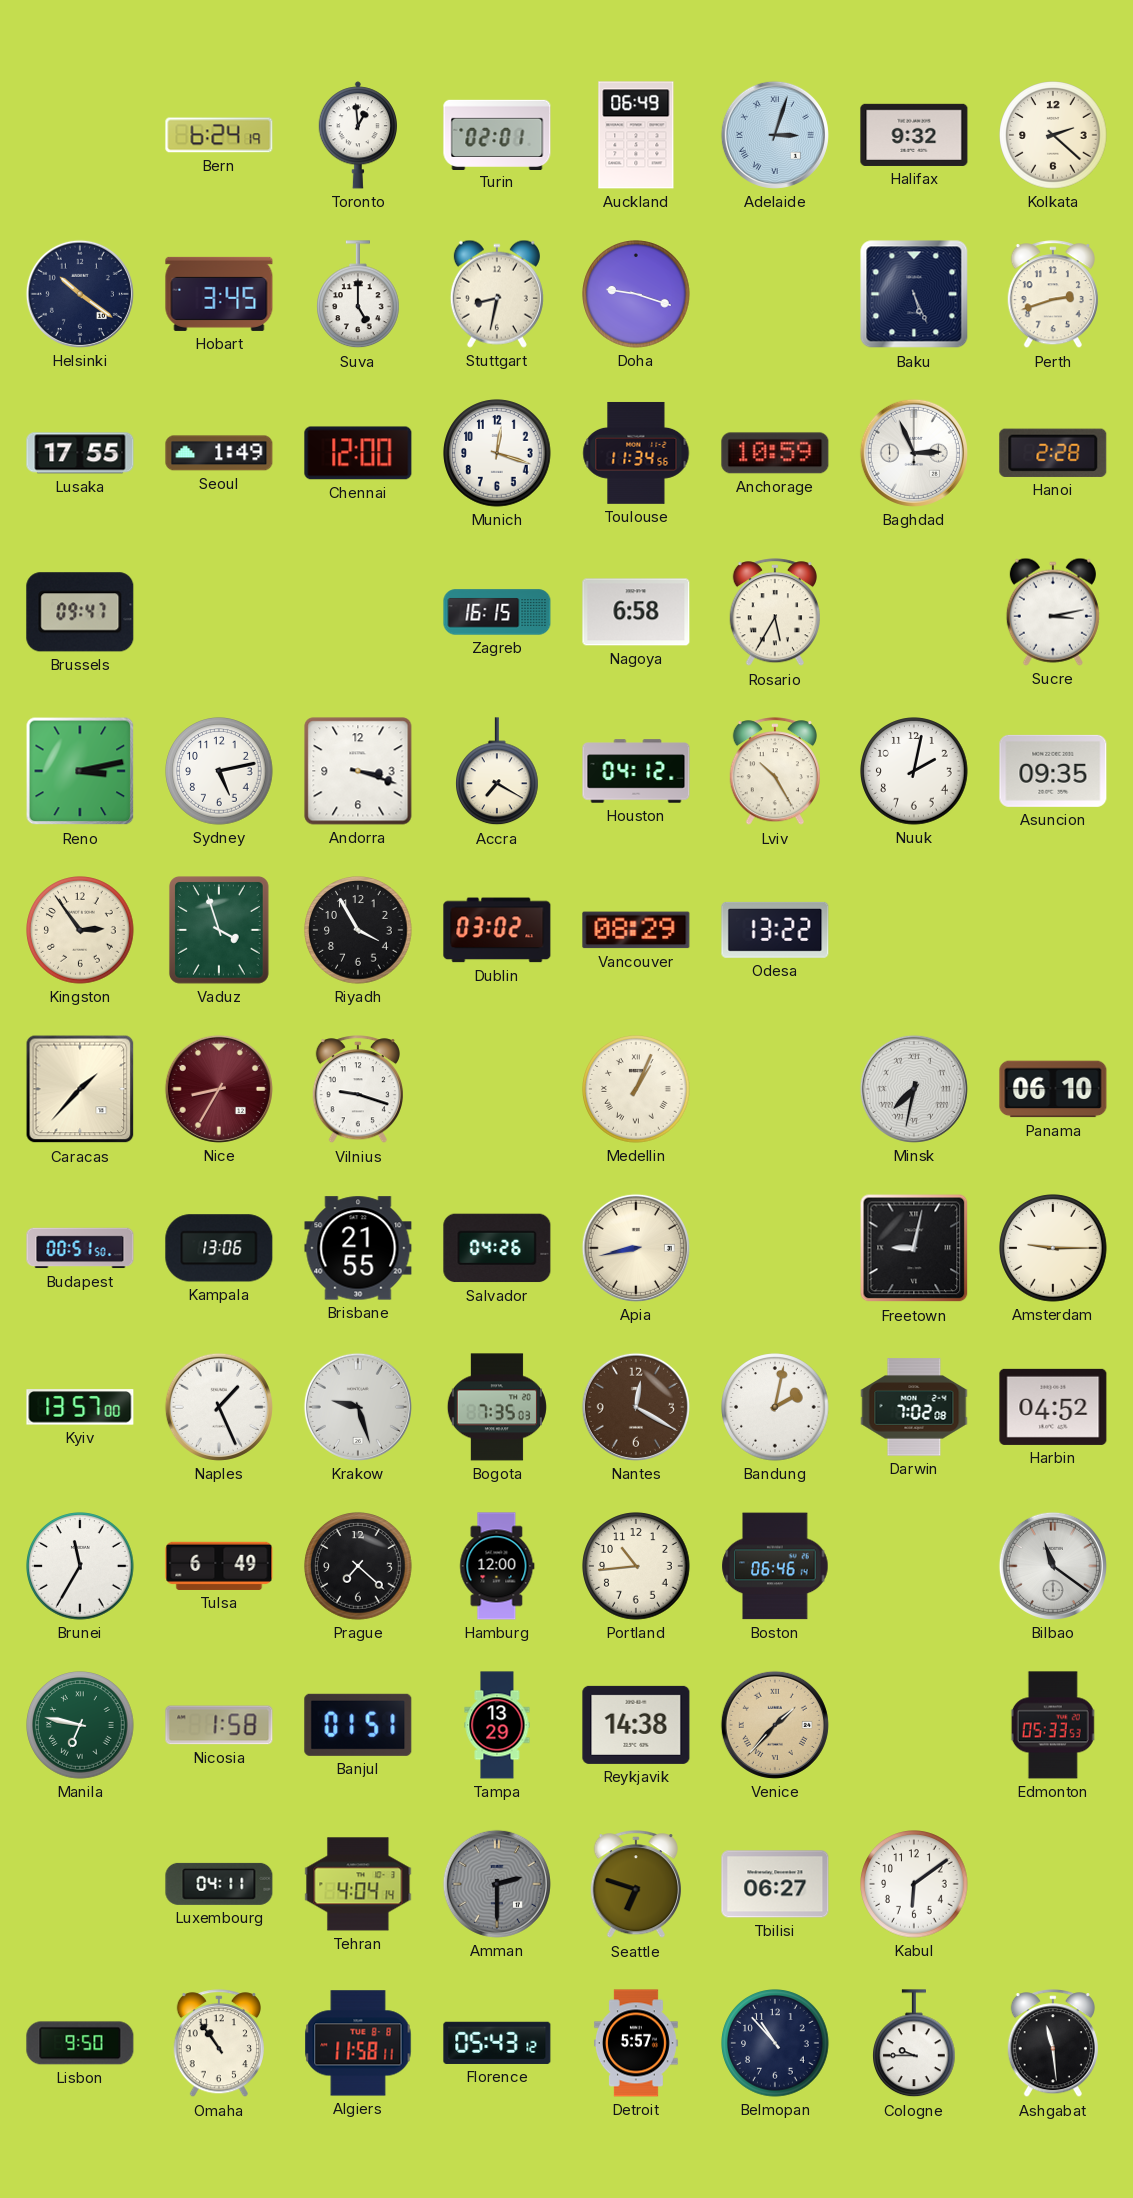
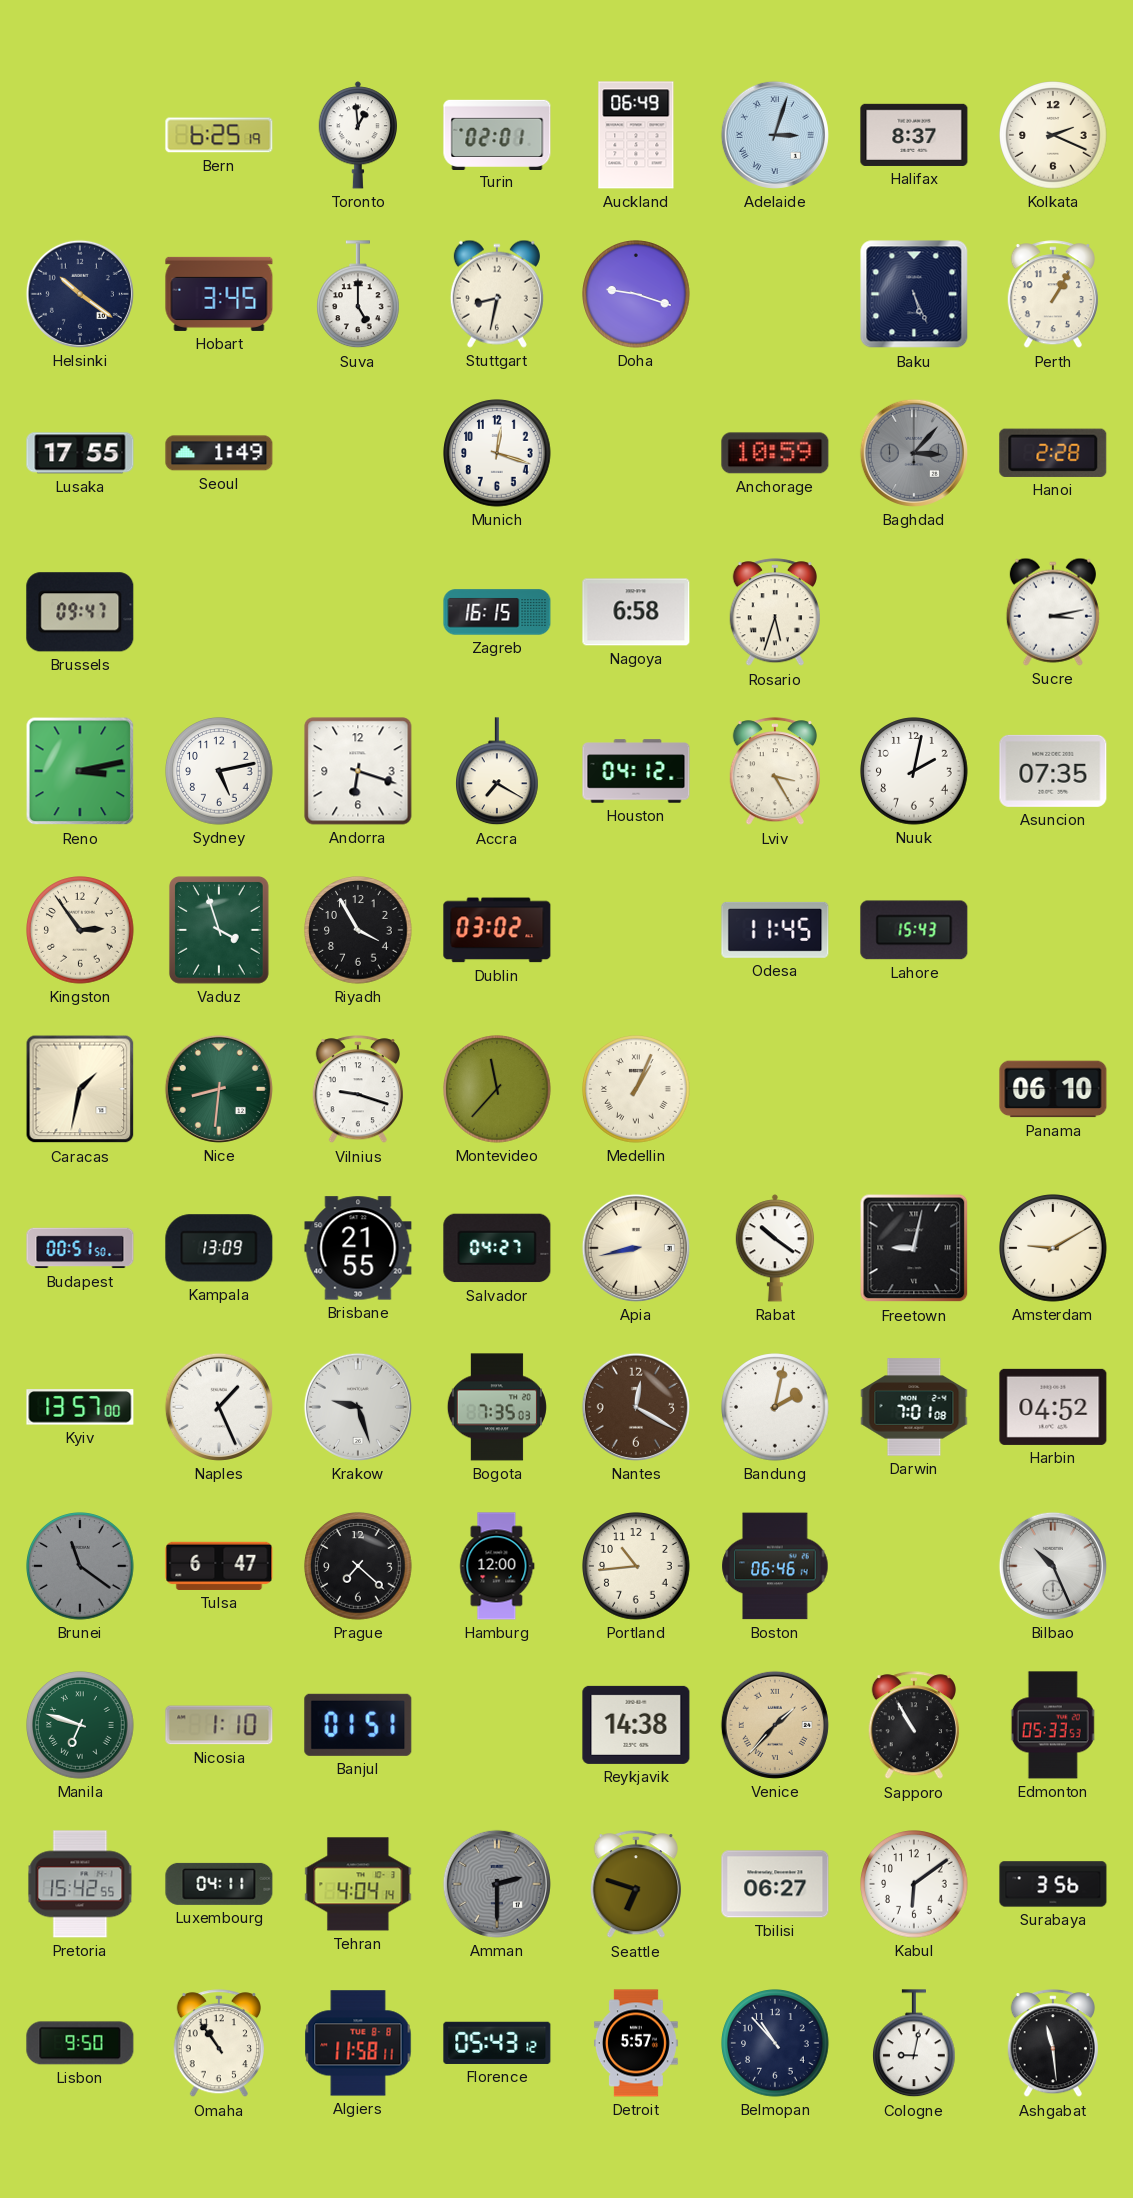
Bern: 6:24 -> 6:25
Halifax: 9:32 -> 8:37
Kolkata: 2:22 -> 2:19
Perth: 2:42 -> 1:05
Chennai: 12:00 -> none
Toulouse: 11:34 -> none
Baghdad: 2:56 -> 3:07
Baghdad dial: white -> grey
Rosario: 5:35 -> 5:33
Andorra: 3:18 -> 6:18
Lviv: 10:25 -> 3:25
Asuncion: 09:35 -> 07:35
Vancouver: 08:29 -> none
Odesa: 13:22 -> 11:45
Lahore: none -> 15:43
Caracas: 1:37 -> 1:32
Nice: 8:35 -> 8:31
Nice dial: burgundy -> green
Montevideo: none -> 11:37
Minsk: 7:32 -> none
Kampala: 13:06 -> 13:09
Salvador: 04:26 -> 04:27
Rabat: none -> 10:21
Amsterdam: 9:15 -> 9:10
Darwin: 7:02 -> 7:01
Brunei: 11:35 -> 11:21
Brunei dial: white -> grey
Tulsa: 6:49 -> 6:47
Bilbao: 11:21 -> 10:26
Manila: 6:47 -> 6:48
Nicosia: 1:58 -> 1:10
Tampa: 13:29 -> none
Sapporo: none -> 10:55
Pretoria: none -> 15:42
Surabaya: none -> 3:56
Cologne: 9:45 -> 9:02
